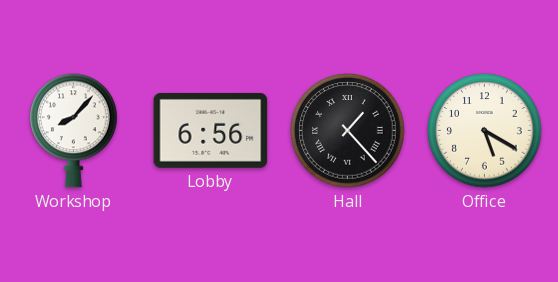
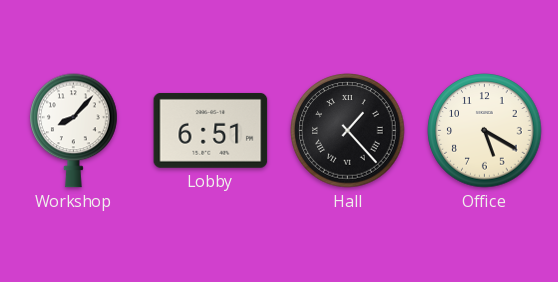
Lobby: 6:56 -> 6:51
